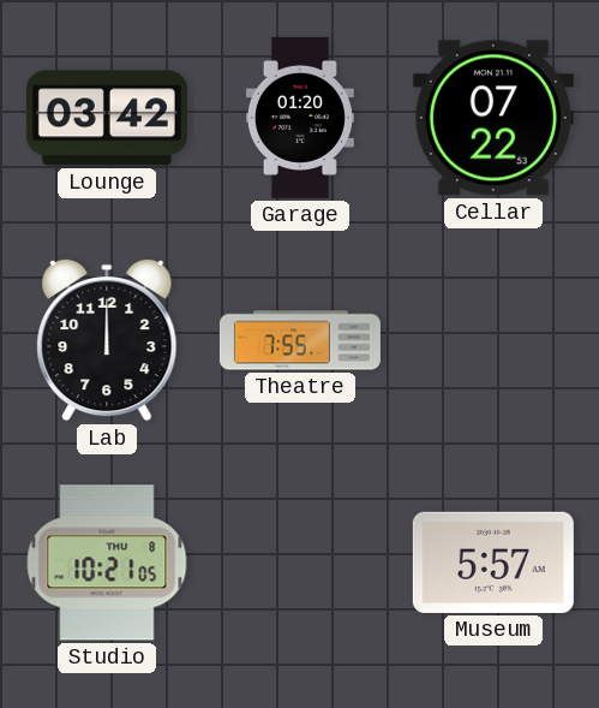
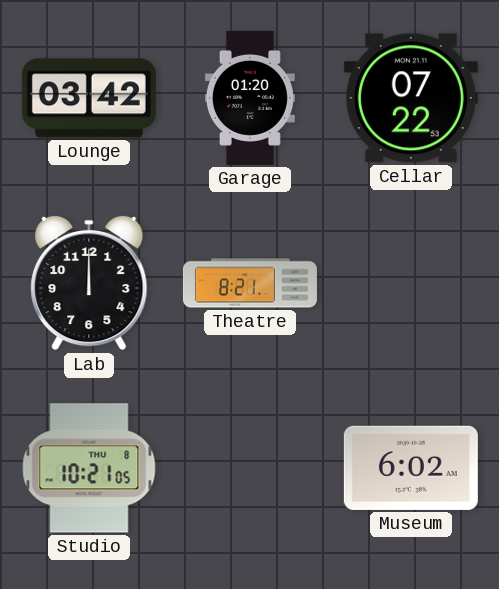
Theatre: 7:55 -> 8:21
Museum: 5:57 -> 6:02
